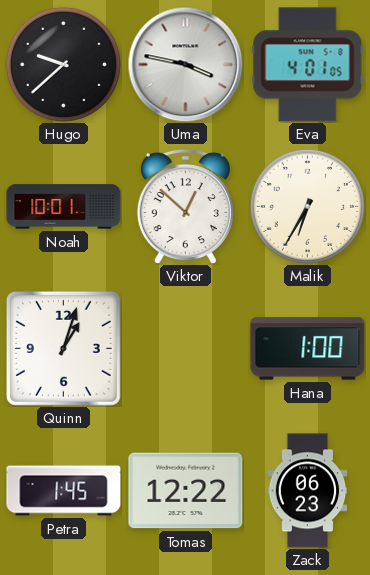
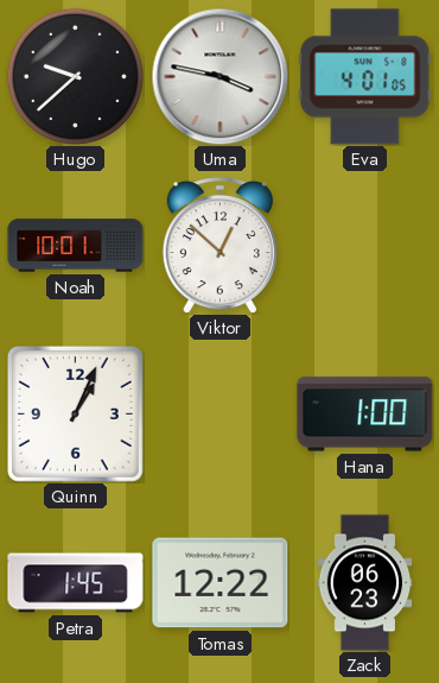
Malik: 6:35 -> none
Quinn: 1:03 -> 1:04
